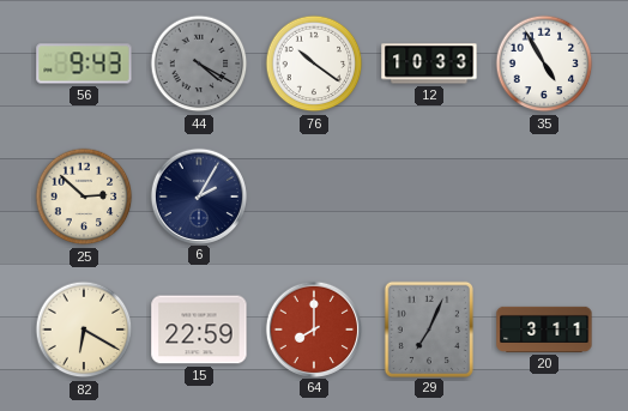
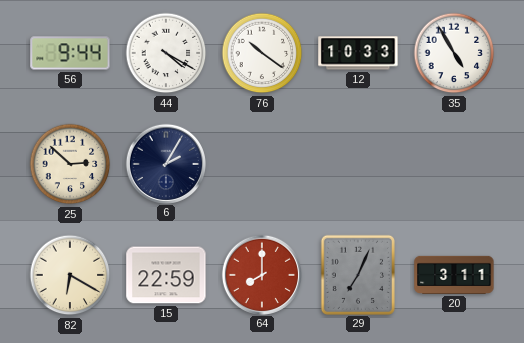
56: 9:43 -> 9:44
44 dial: grey -> white
